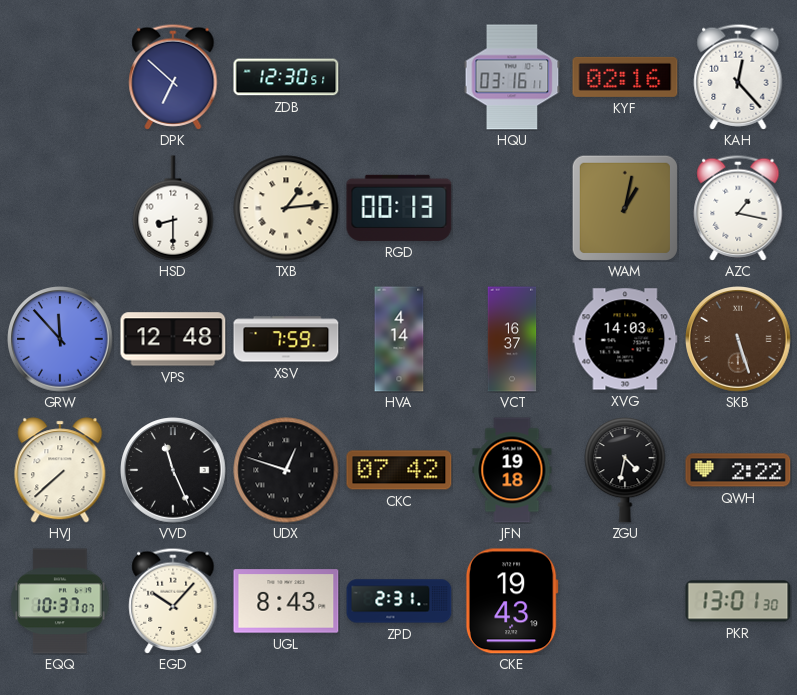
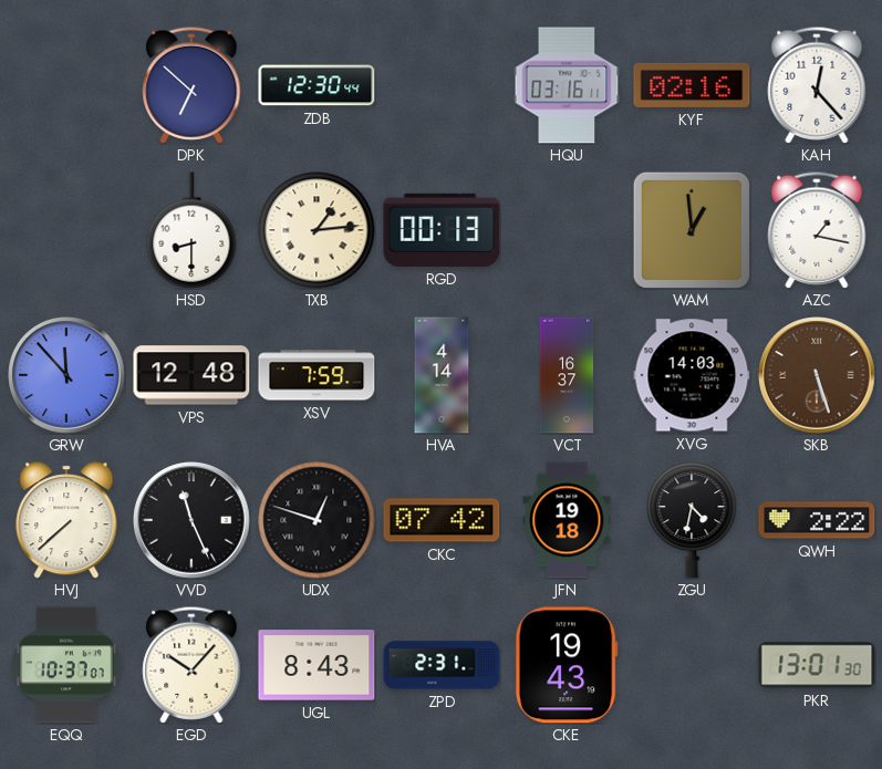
ZDB: 12:30:51 -> 12:30:44
WAM: 1:02 -> 12:59
